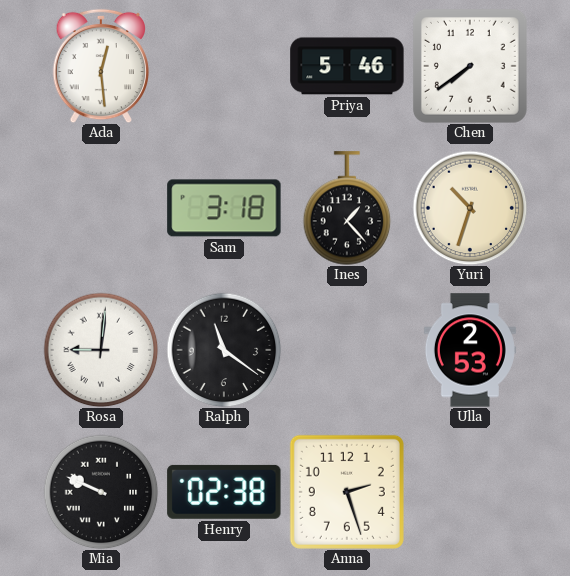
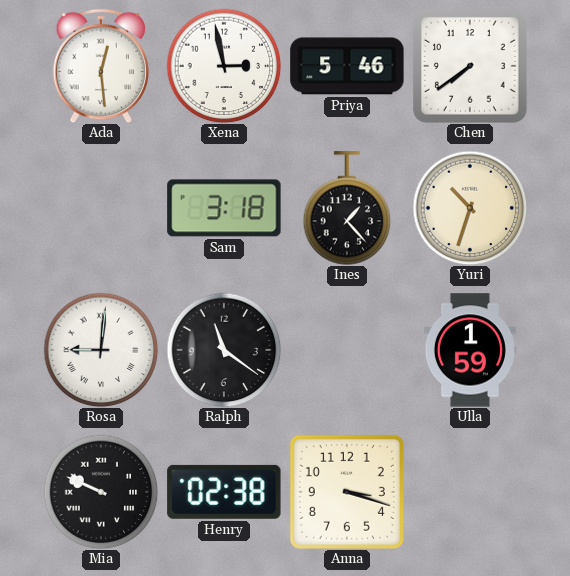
Xena: none -> 2:58
Ulla: 2:53 -> 1:59
Anna: 2:27 -> 3:18
